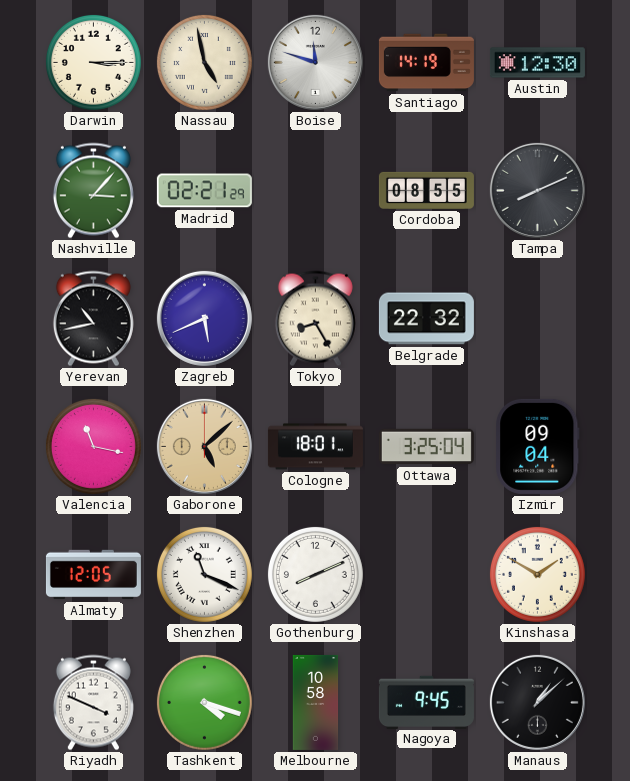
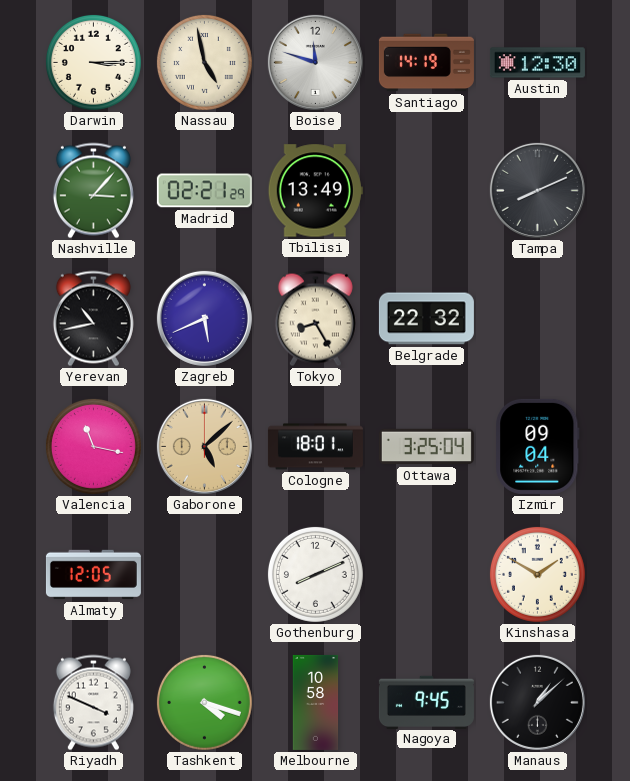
Tbilisi: none -> 13:49
Cordoba: 08:55 -> none
Shenzhen: 11:19 -> none
